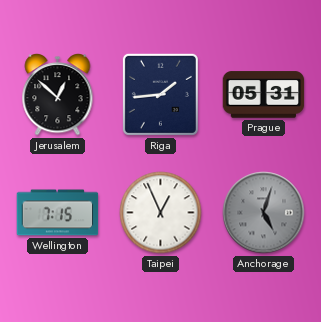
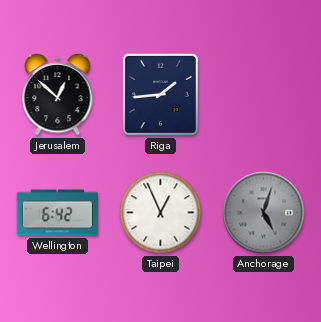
Prague: 05:31 -> none
Wellington: 7:15 -> 6:42
